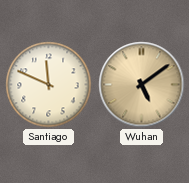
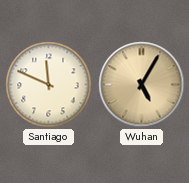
Wuhan: 5:09 -> 5:05
